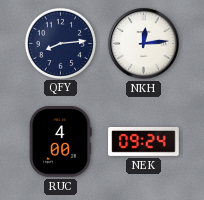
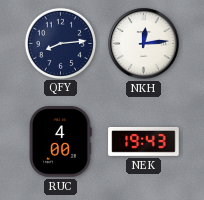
NEK: 09:24 -> 19:43
